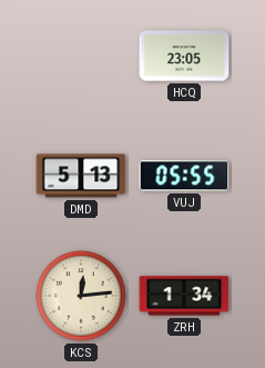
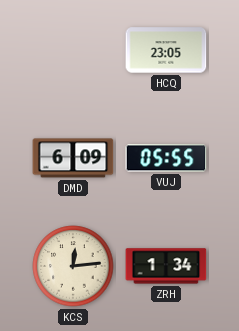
DMD: 5:13 -> 6:09
